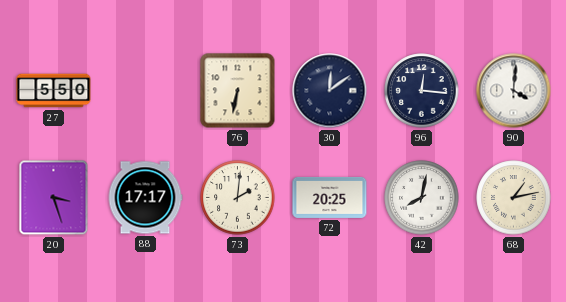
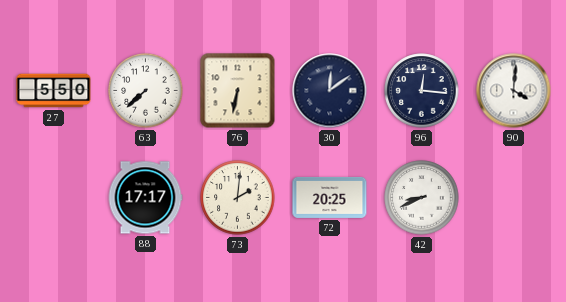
63: none -> 7:38
20: 3:27 -> none
42: 8:02 -> 8:41
68: 1:13 -> none
